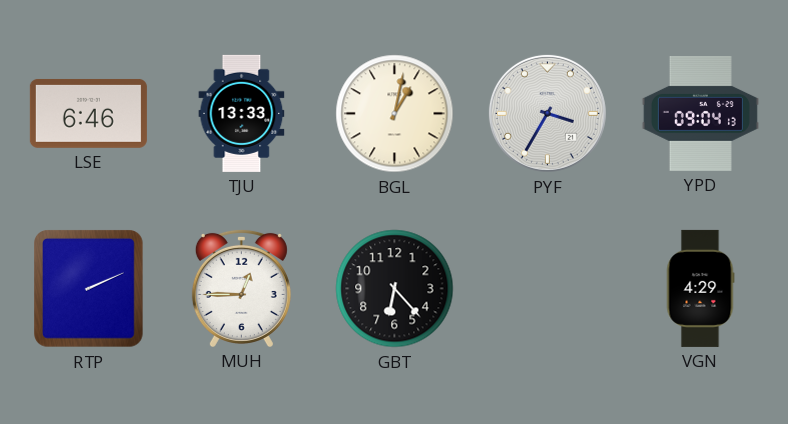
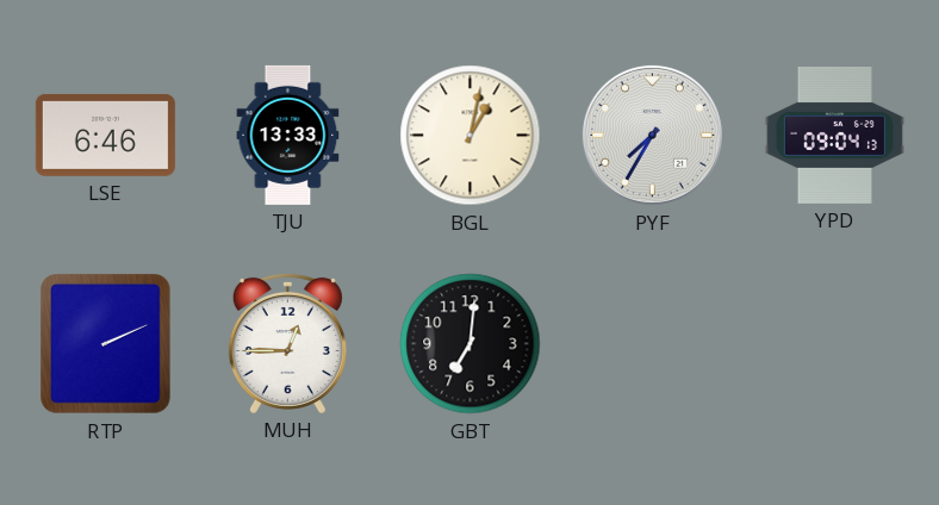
PYF: 3:35 -> 7:35
GBT: 6:23 -> 7:01
VGN: 4:29 -> none
